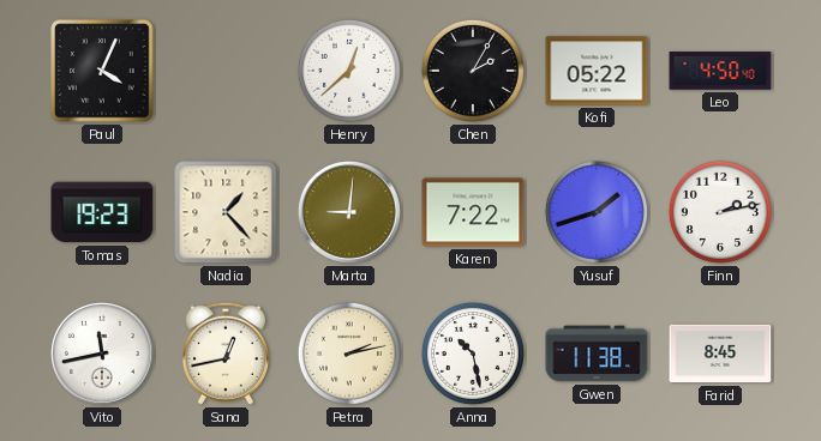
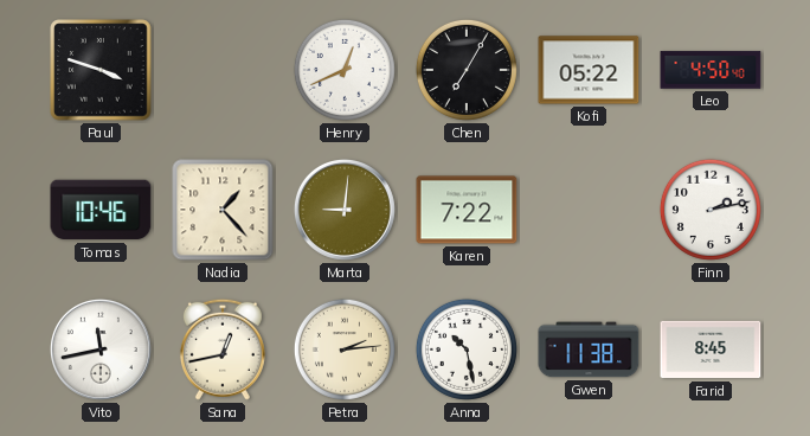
Paul: 4:04 -> 3:48
Henry: 12:38 -> 12:41
Chen: 2:05 -> 7:05
Tomas: 19:23 -> 10:46
Yusuf: 1:42 -> none
Petra: 2:13 -> 2:14
